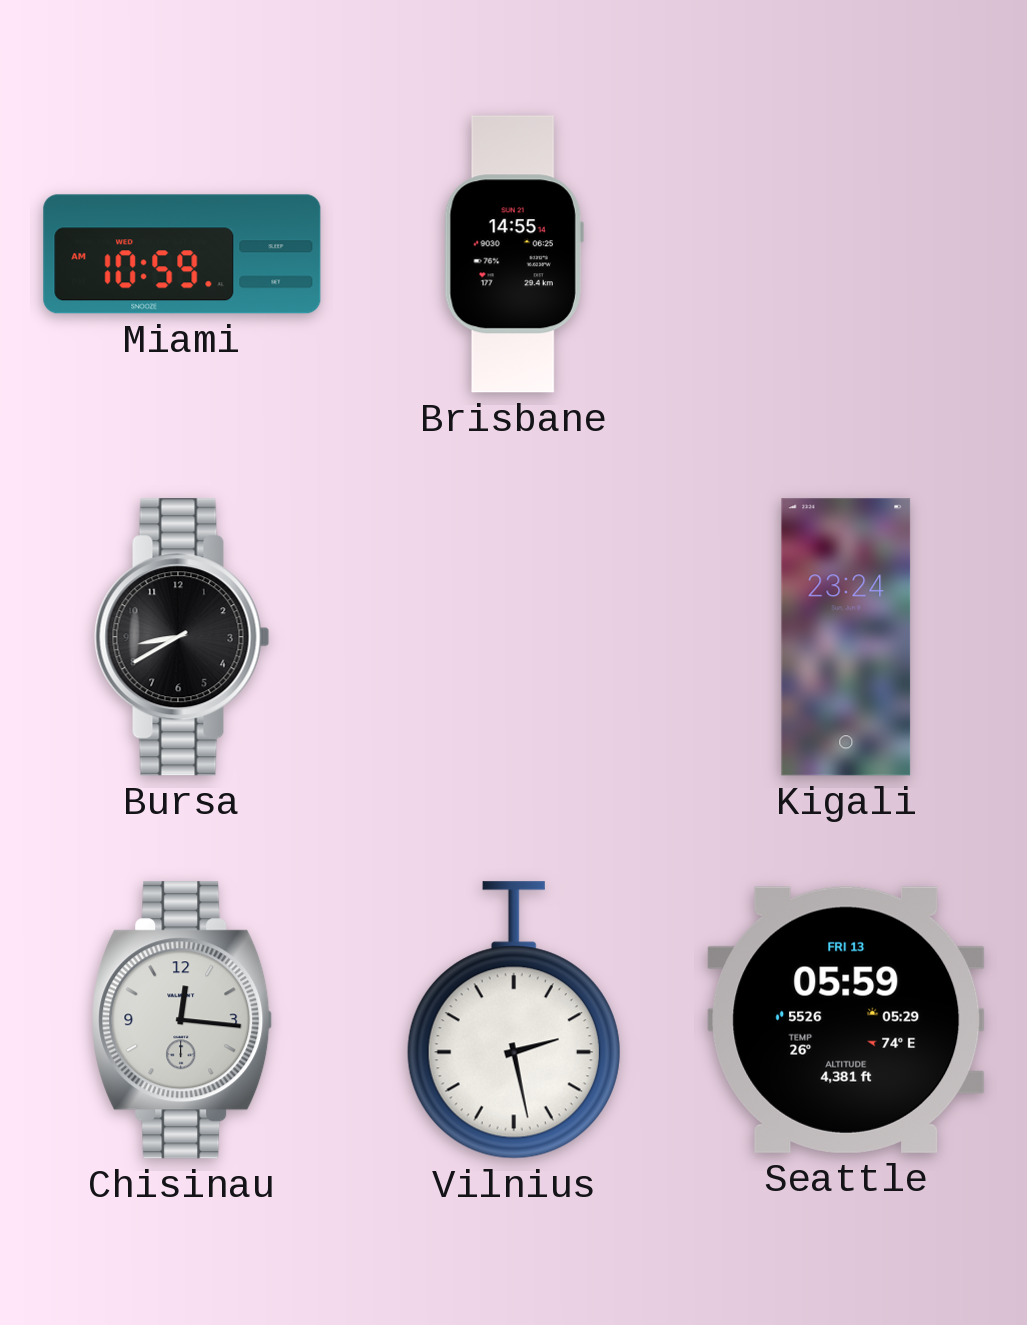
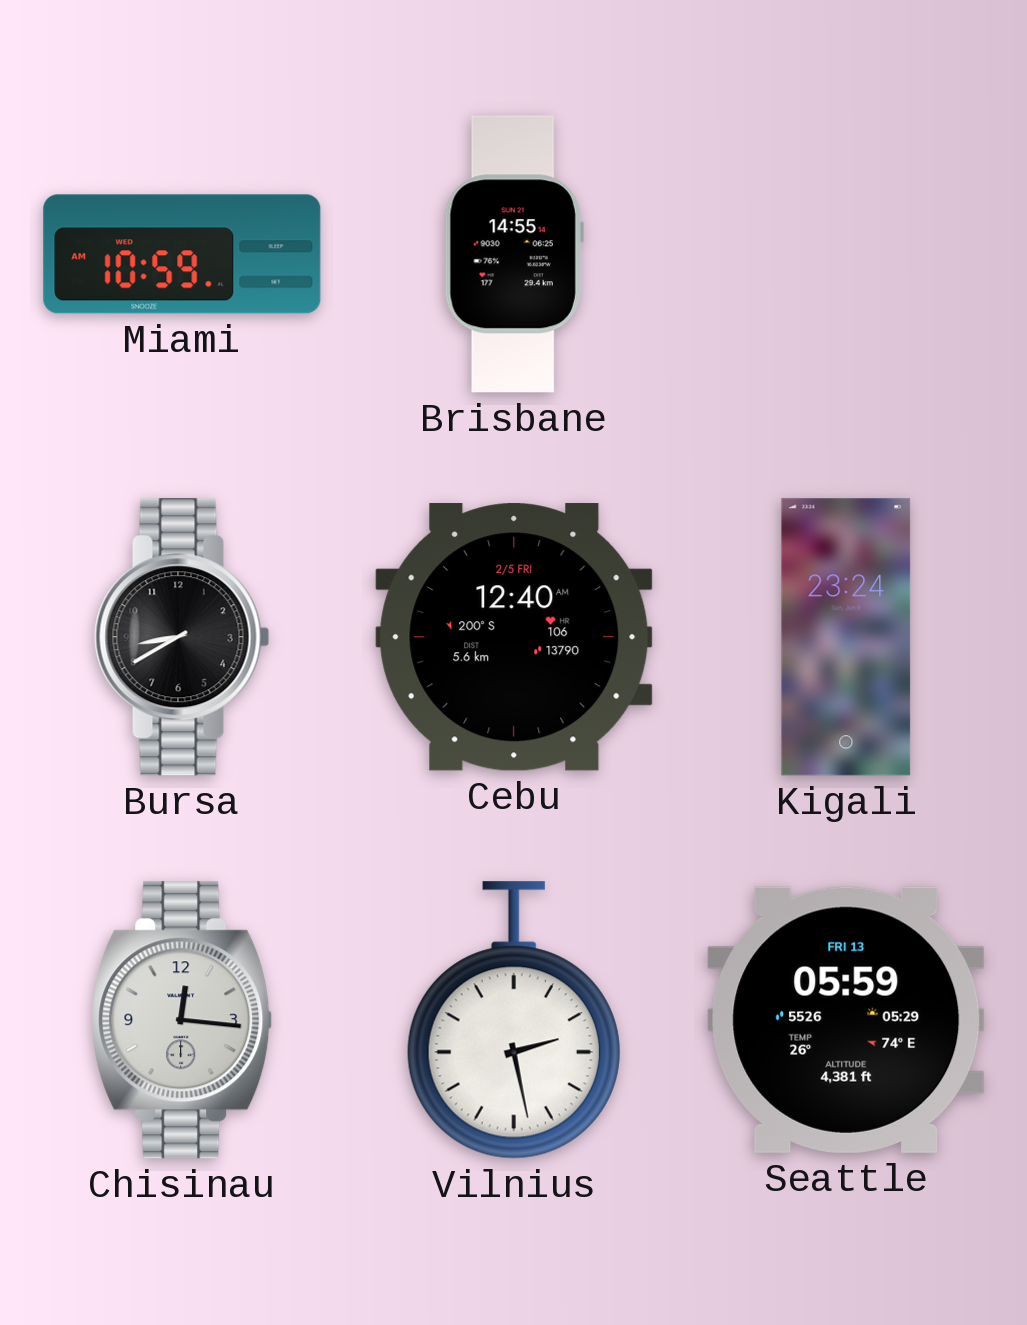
Cebu: none -> 12:40
